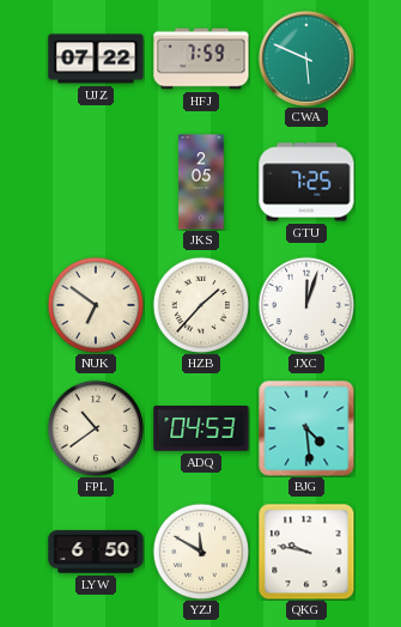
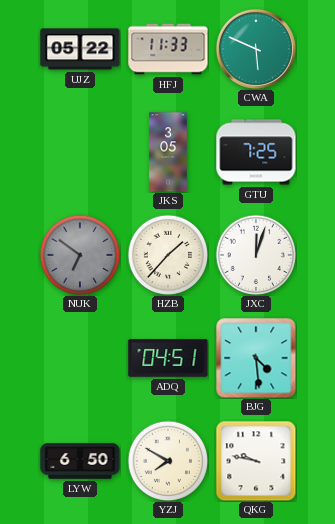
UJZ: 07:22 -> 05:22
HFJ: 7:59 -> 11:33
JKS: 2:05 -> 3:05
NUK dial: cream -> grey
FPL: 10:39 -> none
ADQ: 04:53 -> 04:51
YZJ: 11:50 -> 7:50
